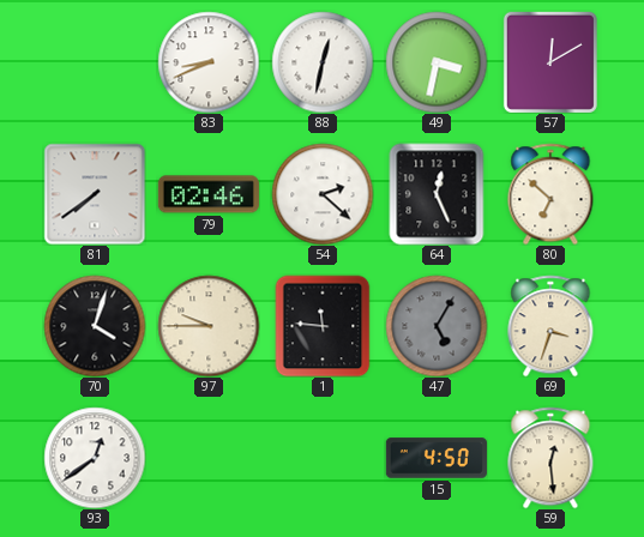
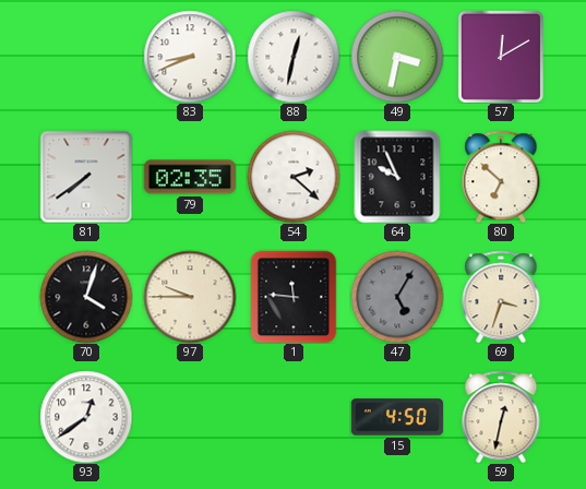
79: 02:46 -> 02:35
64: 12:26 -> 9:56
59: 12:29 -> 12:32
